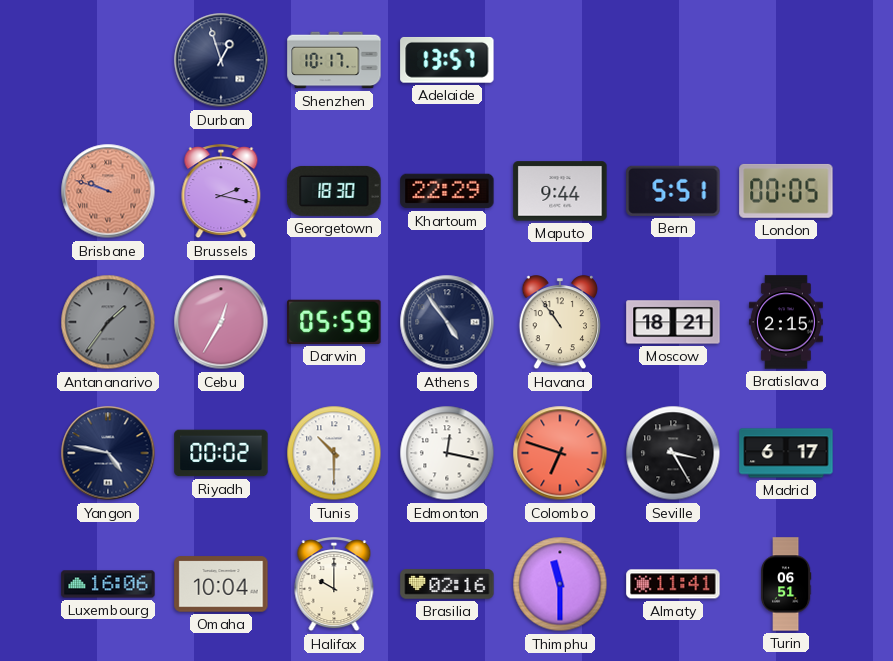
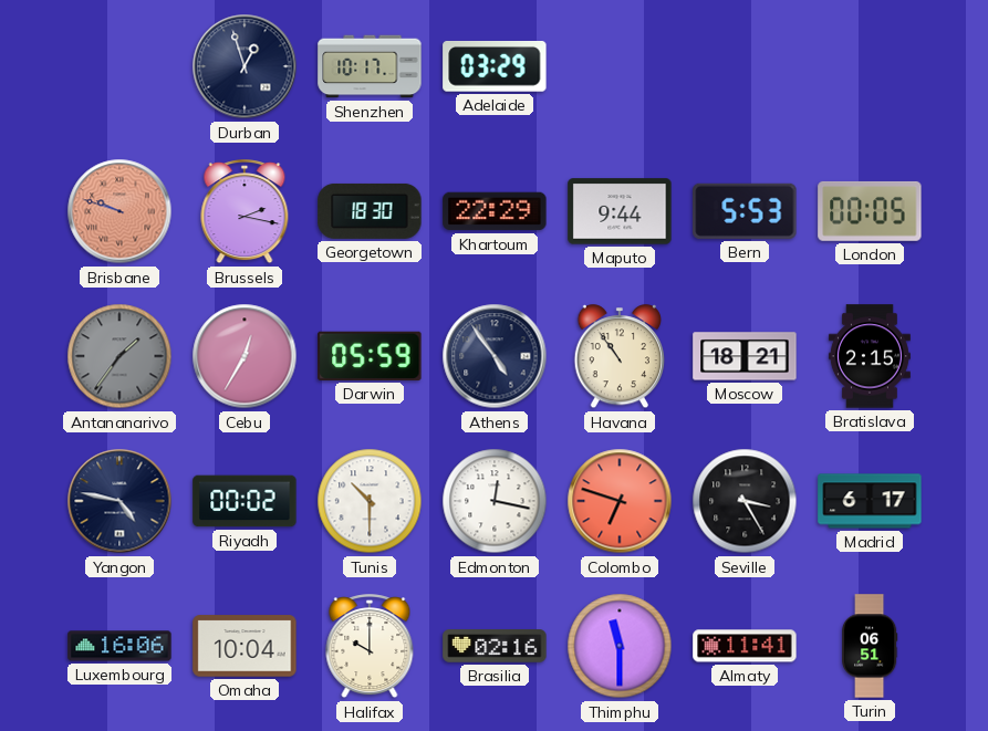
Adelaide: 13:57 -> 03:29
Bern: 5:51 -> 5:53
